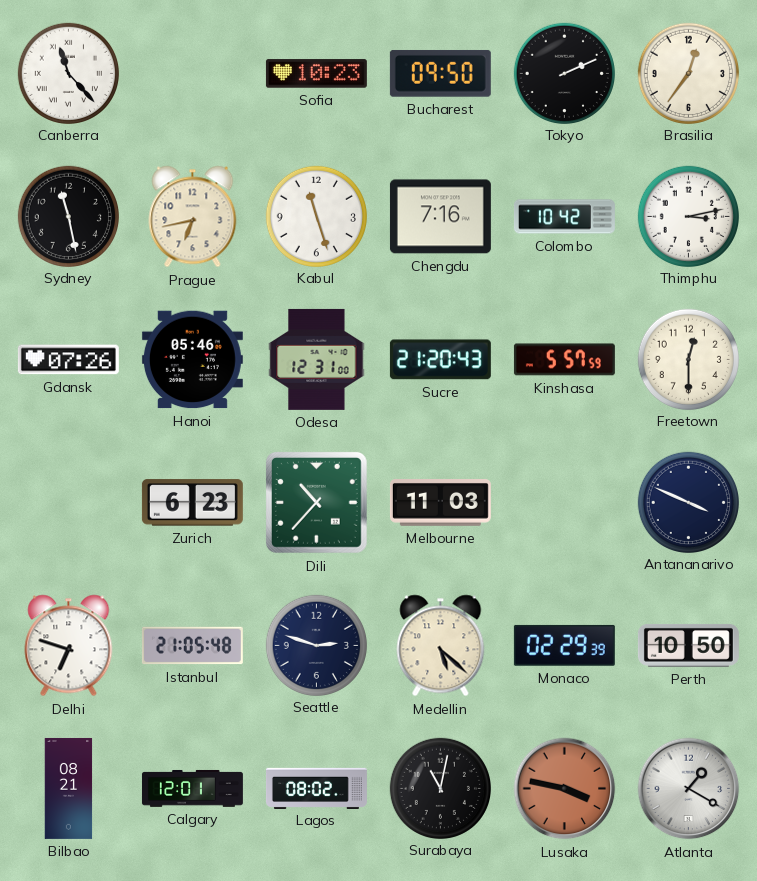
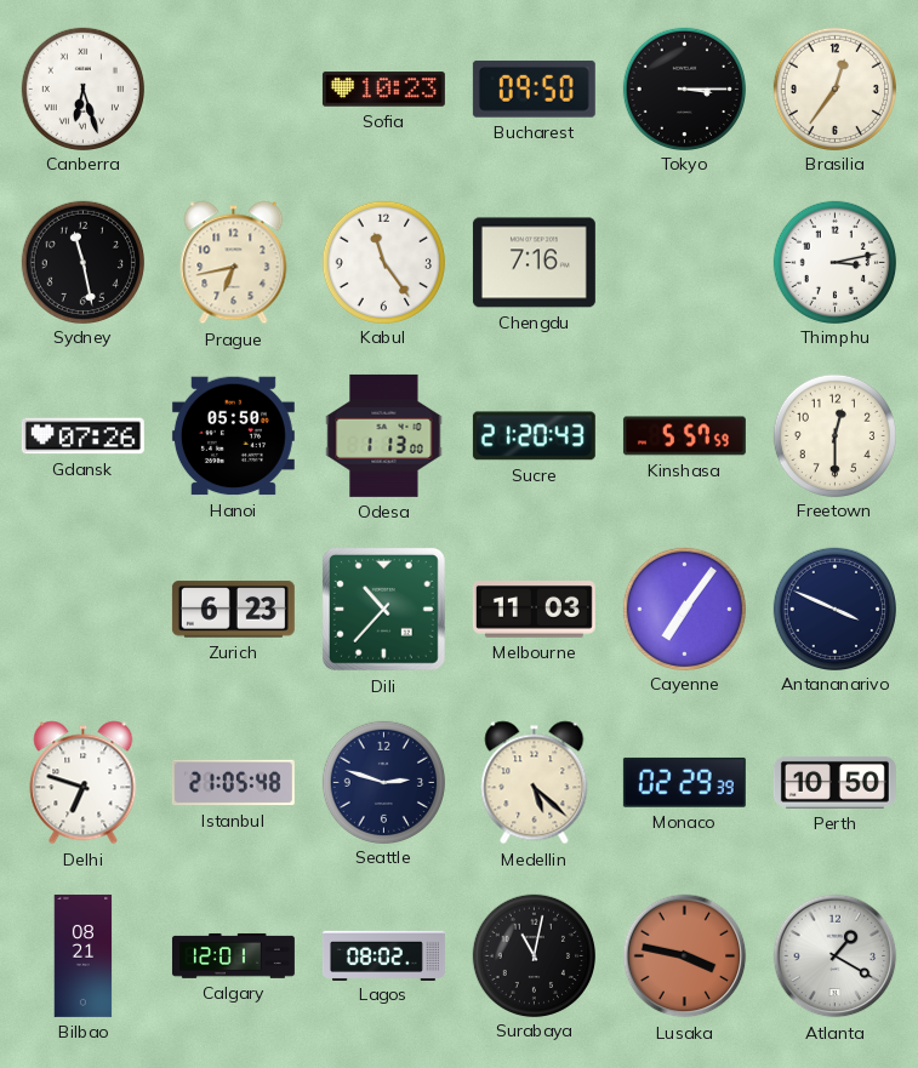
Canberra: 11:23 -> 6:27
Tokyo: 2:11 -> 3:15
Kabul: 11:27 -> 11:24
Colombo: 10:42 -> none
Hanoi: 05:46 -> 05:50
Odesa: 12:31 -> 1:13
Cayenne: none -> 7:06
